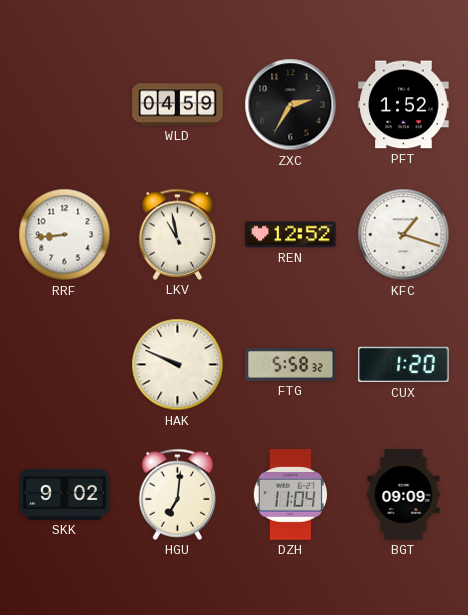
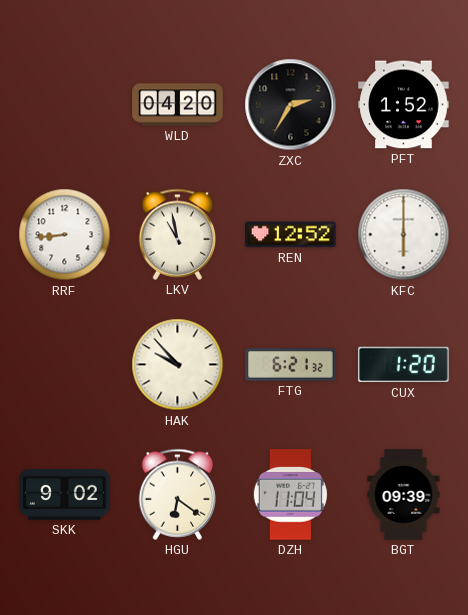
WLD: 04:59 -> 04:20
KFC: 1:18 -> 6:00
HAK: 9:49 -> 9:53
FTG: 5:58 -> 6:21
HGU: 7:01 -> 6:21
BGT: 09:09 -> 09:39
